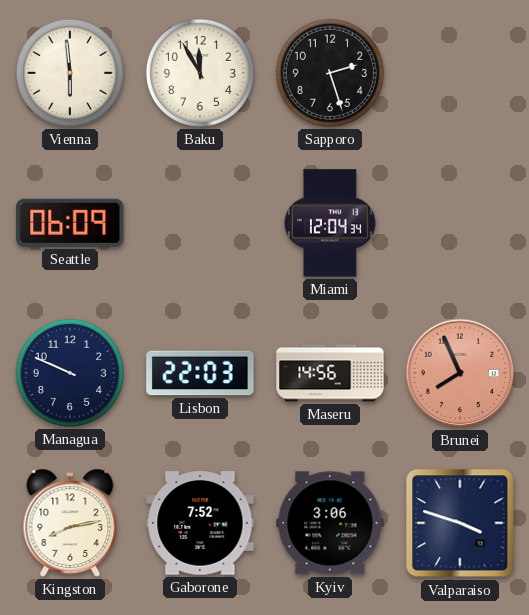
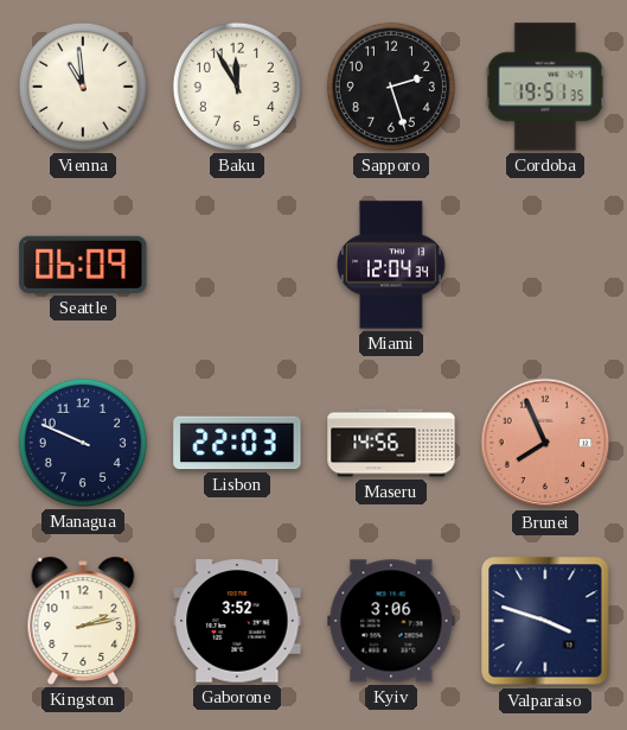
Vienna: 5:59 -> 10:59
Cordoba: none -> 19:51
Kingston: 8:13 -> 2:13
Gaborone: 7:52 -> 3:52
